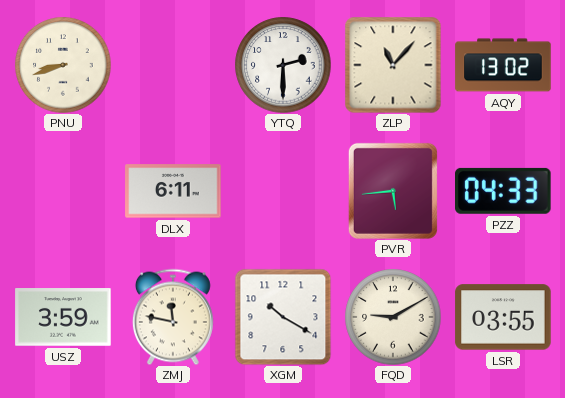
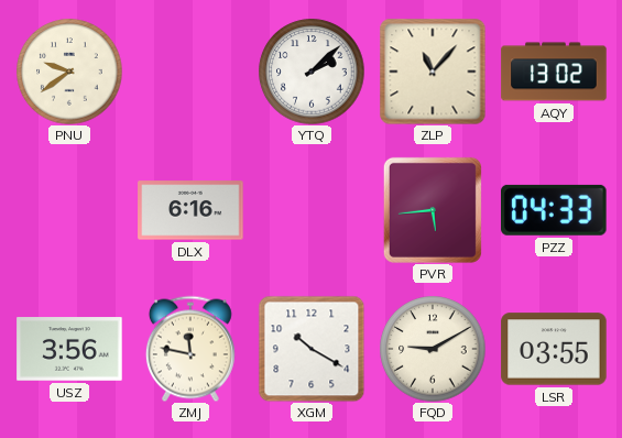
PNU: 8:42 -> 9:39
YTQ: 2:30 -> 2:08
DLX: 6:11 -> 6:16
USZ: 3:59 -> 3:56
